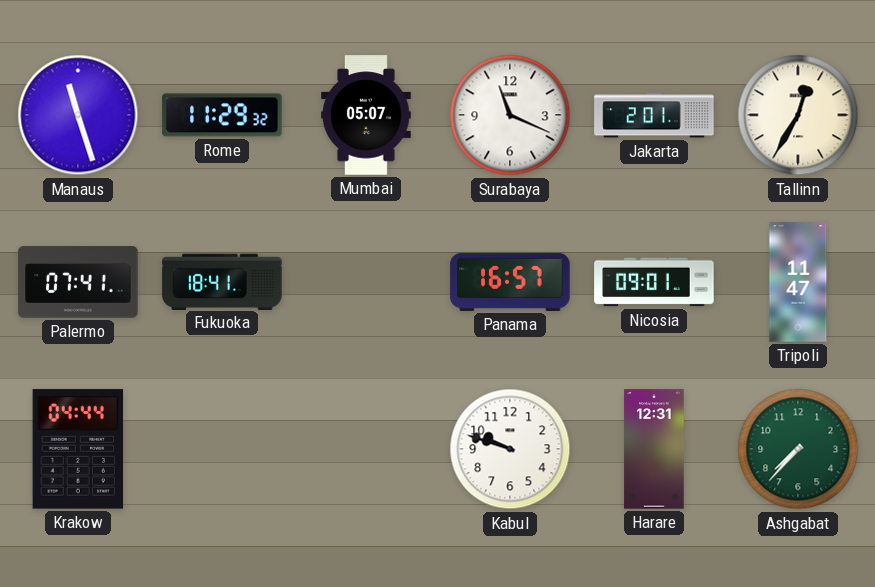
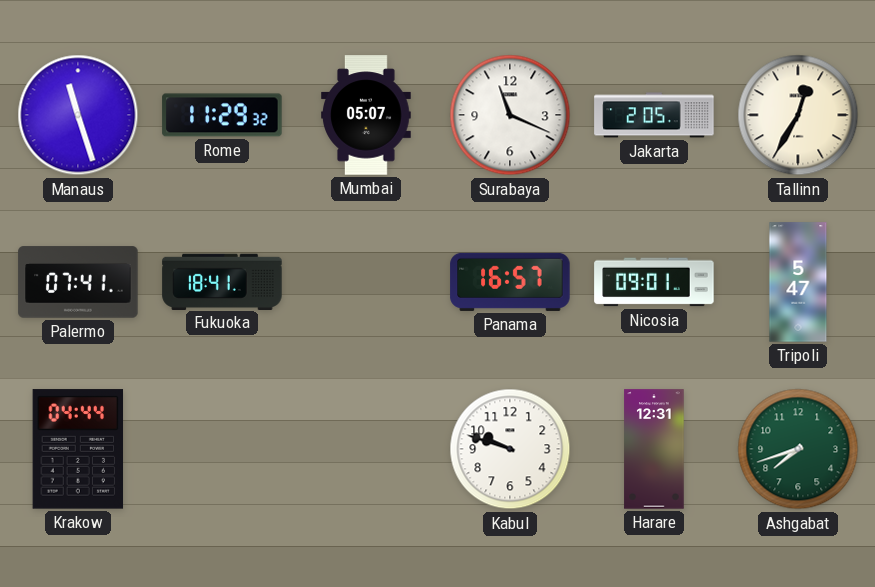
Jakarta: 2:01 -> 2:05
Tripoli: 11:47 -> 5:47
Ashgabat: 7:37 -> 7:42
